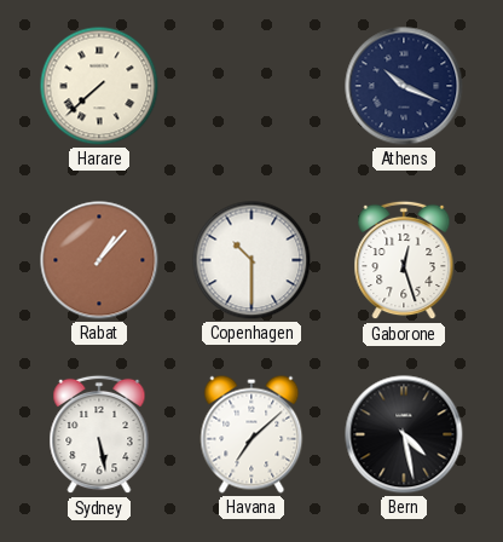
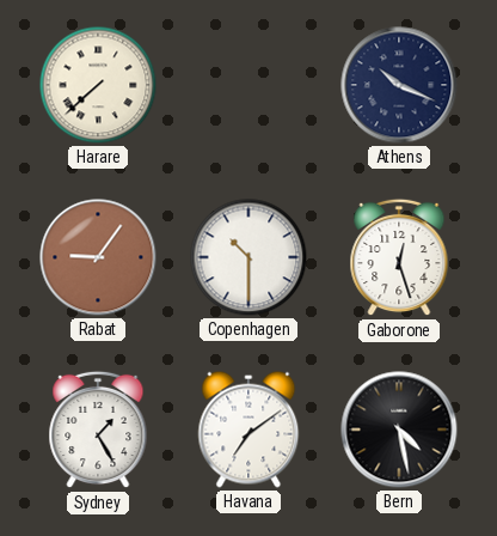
Rabat: 1:07 -> 9:06
Sydney: 5:28 -> 1:25
Havana: 7:08 -> 7:09
